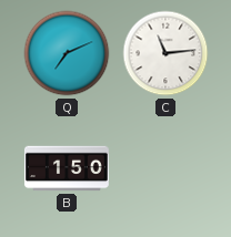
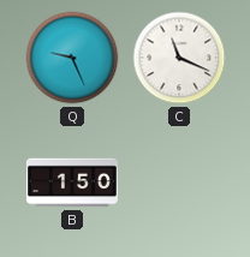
Q: 7:11 -> 9:26
C: 11:14 -> 11:19
